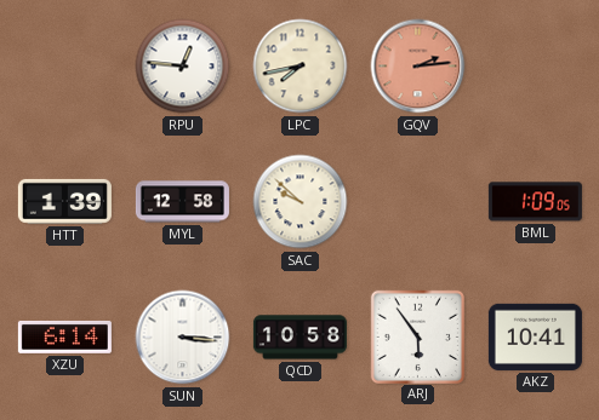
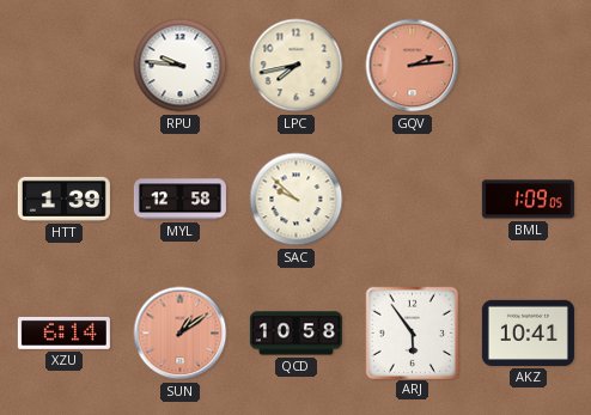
RPU: 12:46 -> 9:46
SUN: 3:16 -> 1:09
SUN dial: white -> salmon
